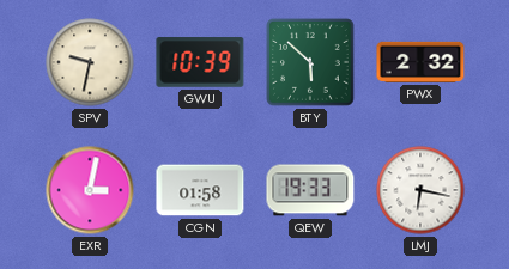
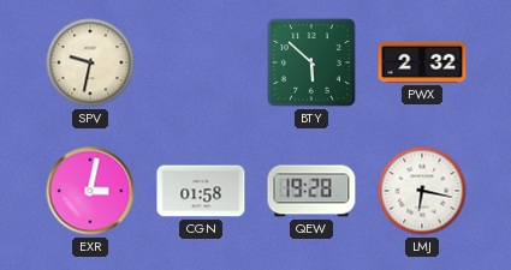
GWU: 10:39 -> none
QEW: 19:33 -> 19:28
